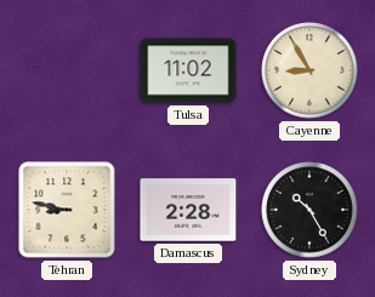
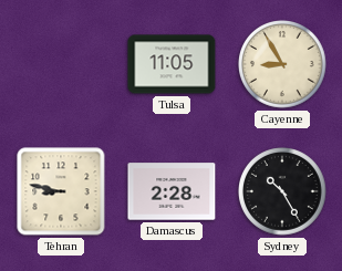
Tulsa: 11:02 -> 11:05
